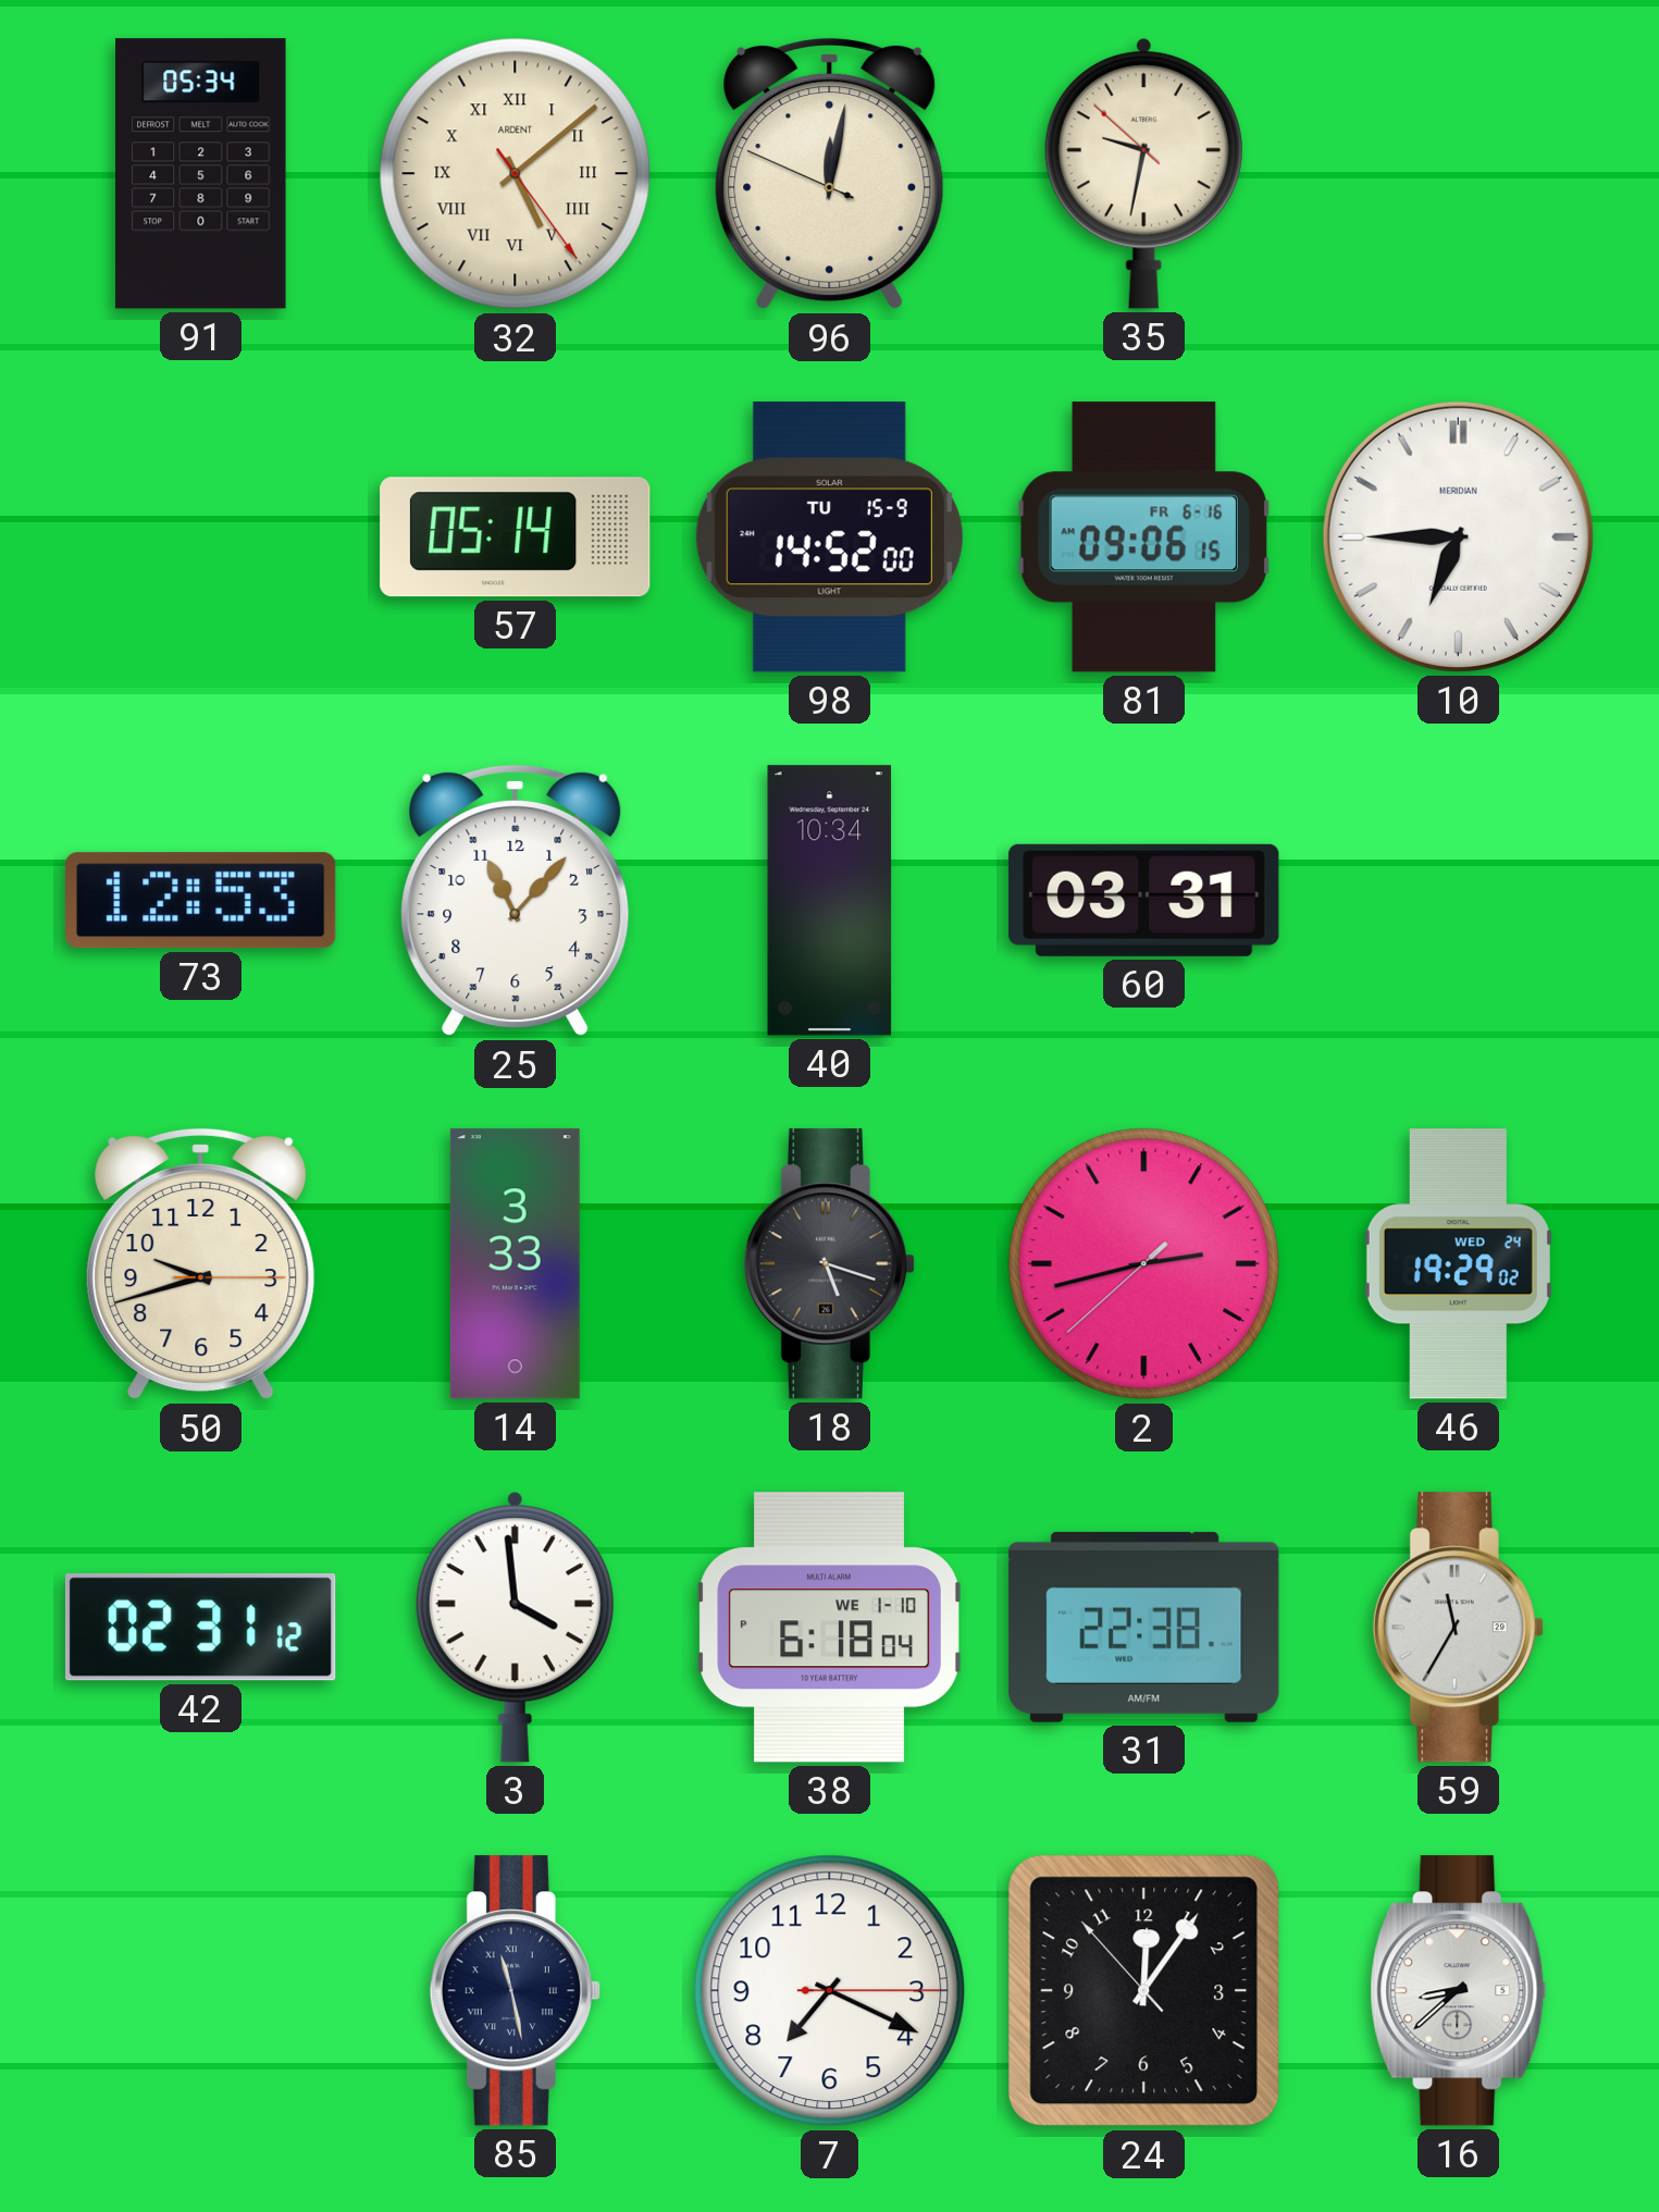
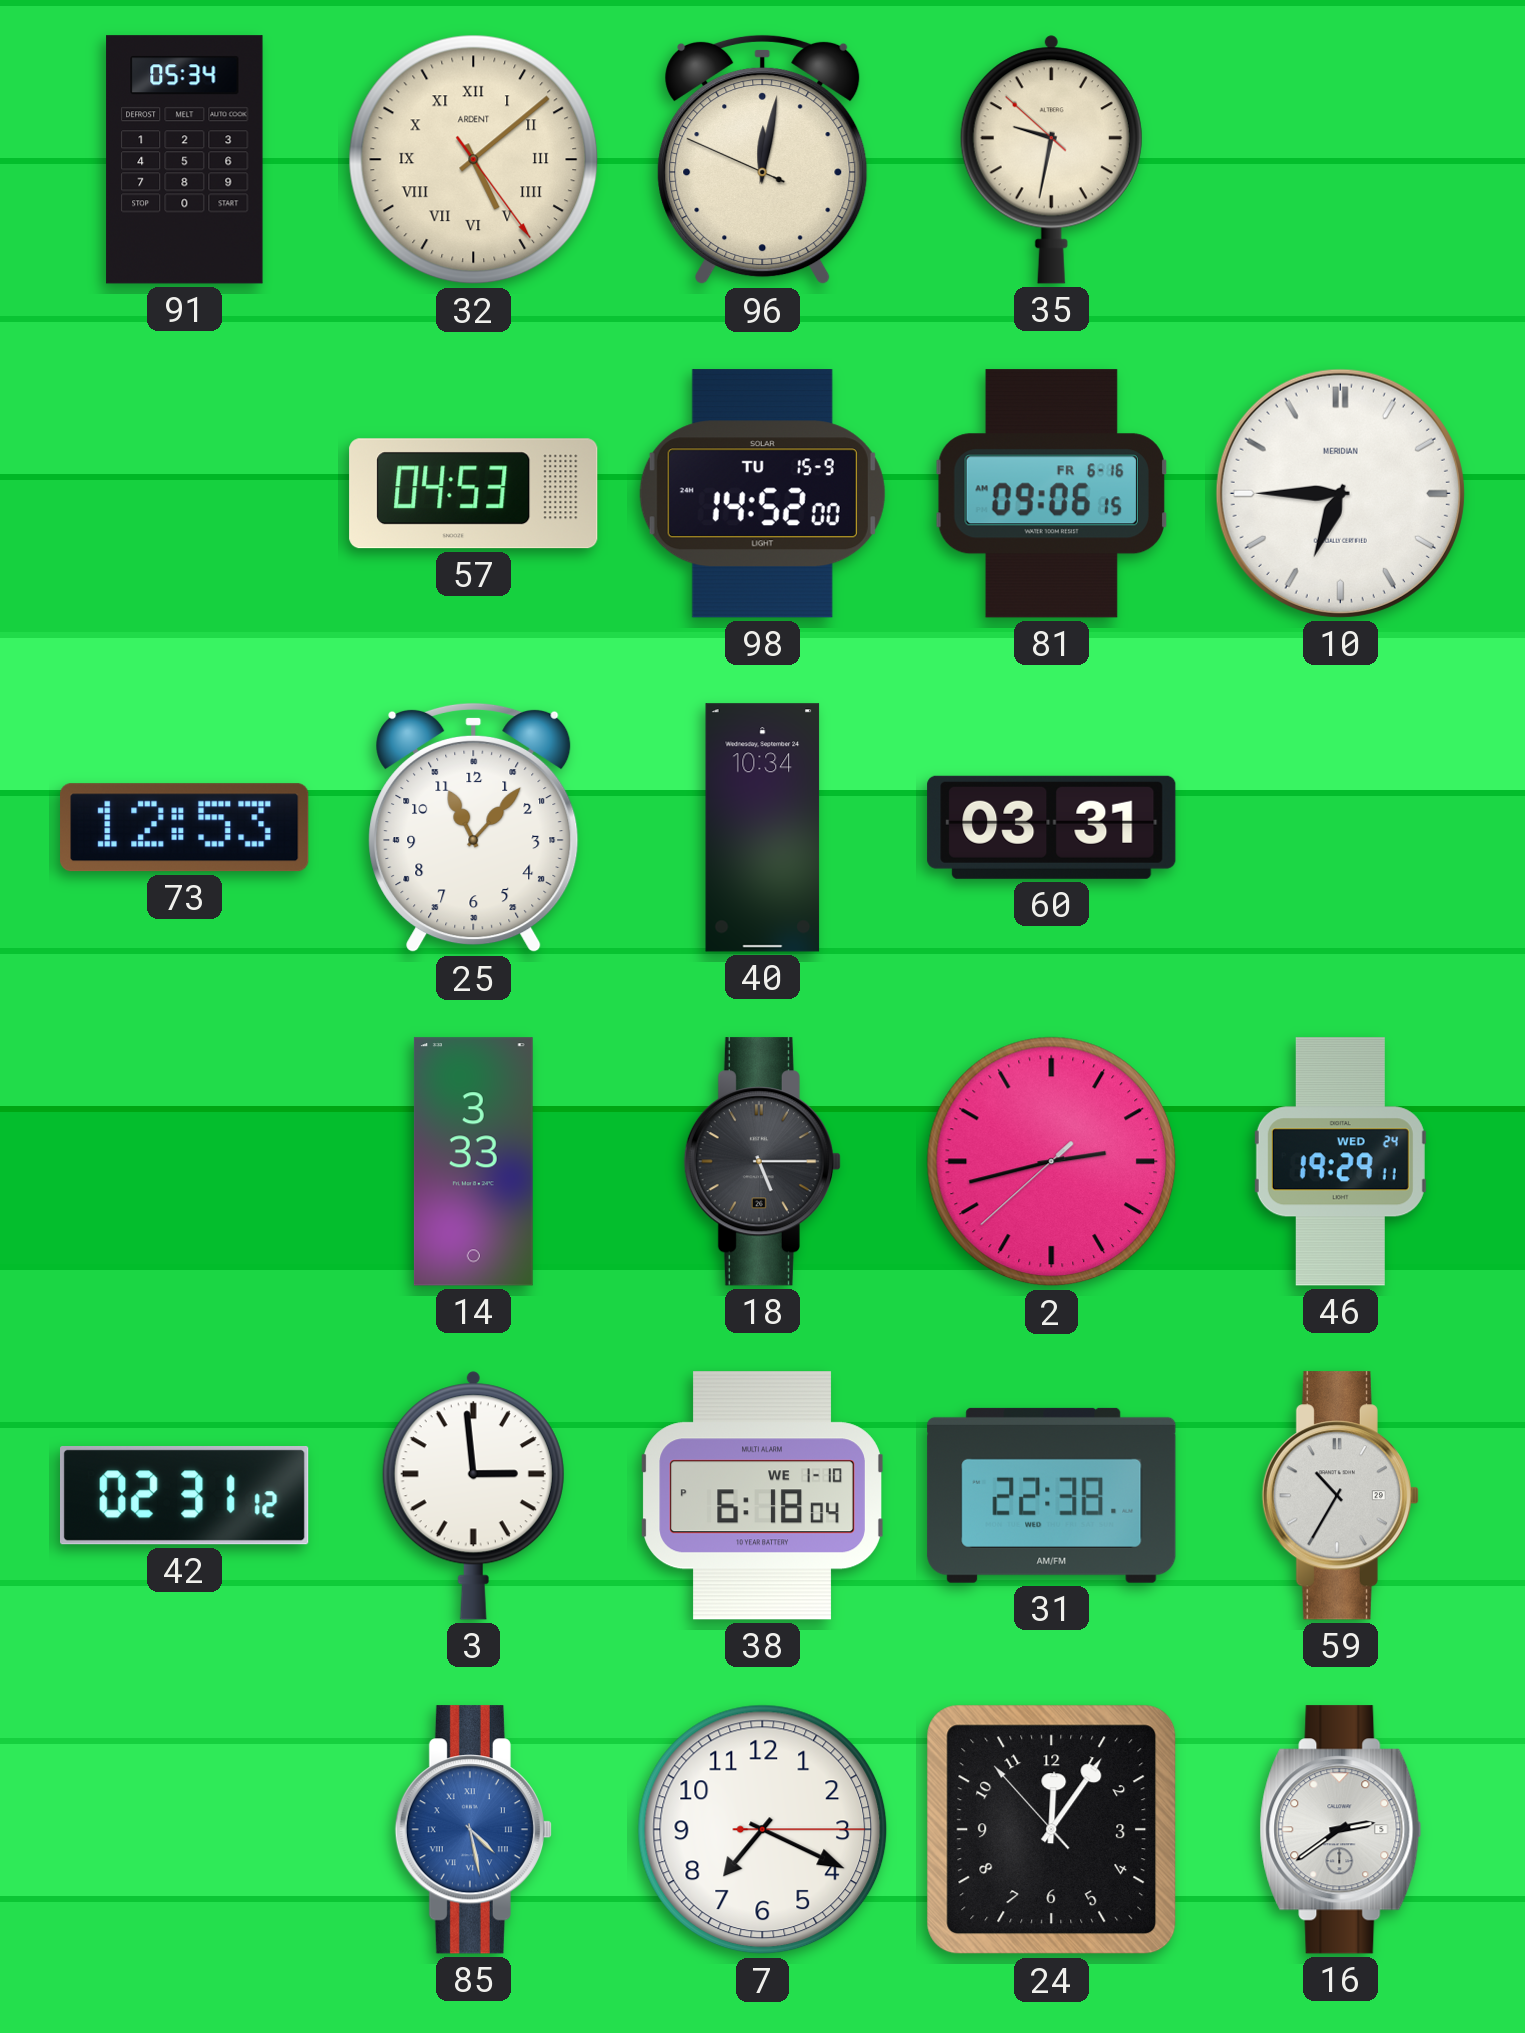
57: 05:14 -> 04:53
50: 9:42 -> none
18: 5:18 -> 5:15
46: 19:29:02 -> 19:29:11
3: 3:59 -> 2:59
59: 11:35 -> 10:35
85: 11:28 -> 4:28
85 dial: navy -> blue
16: 8:38 -> 2:39
